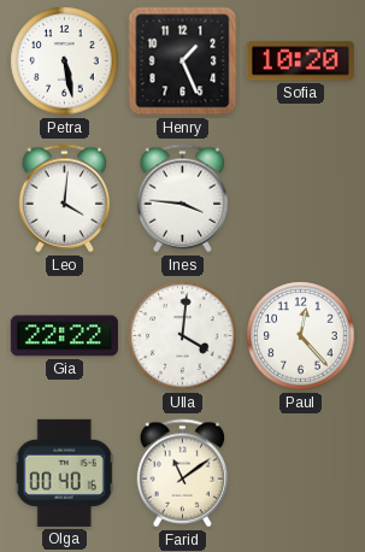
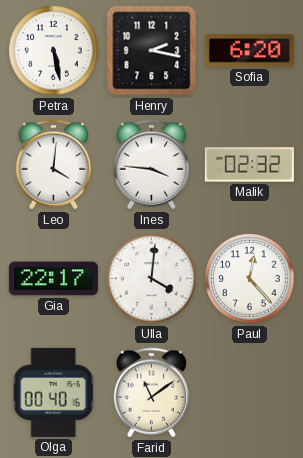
Henry: 1:26 -> 2:17
Sofia: 10:20 -> 6:20
Malik: none -> 02:32
Gia: 22:22 -> 22:17
